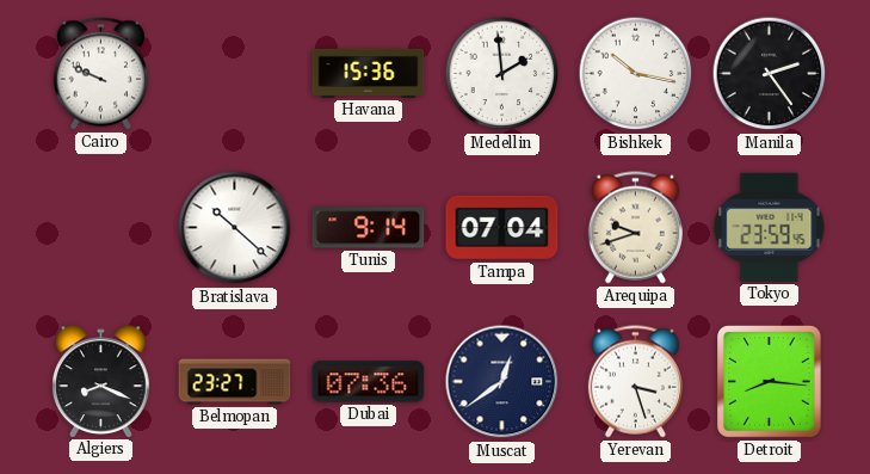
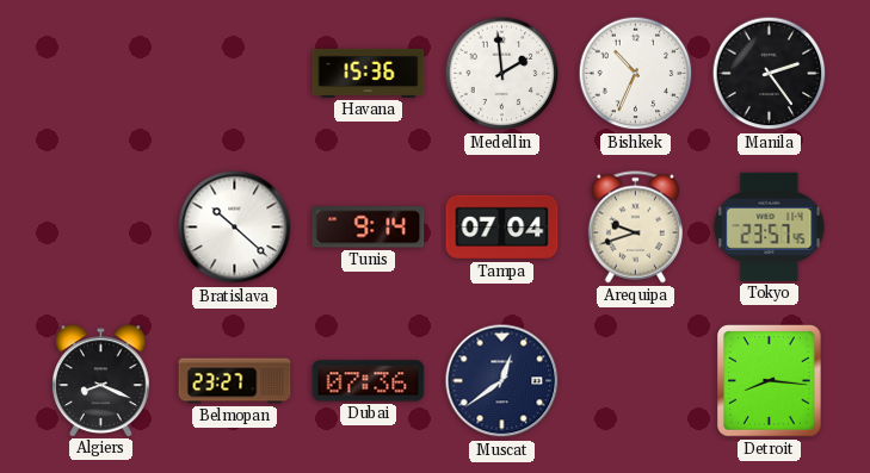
Cairo: 9:49 -> none
Bishkek: 10:17 -> 10:34
Tokyo: 23:59 -> 23:57
Yerevan: 3:27 -> none
